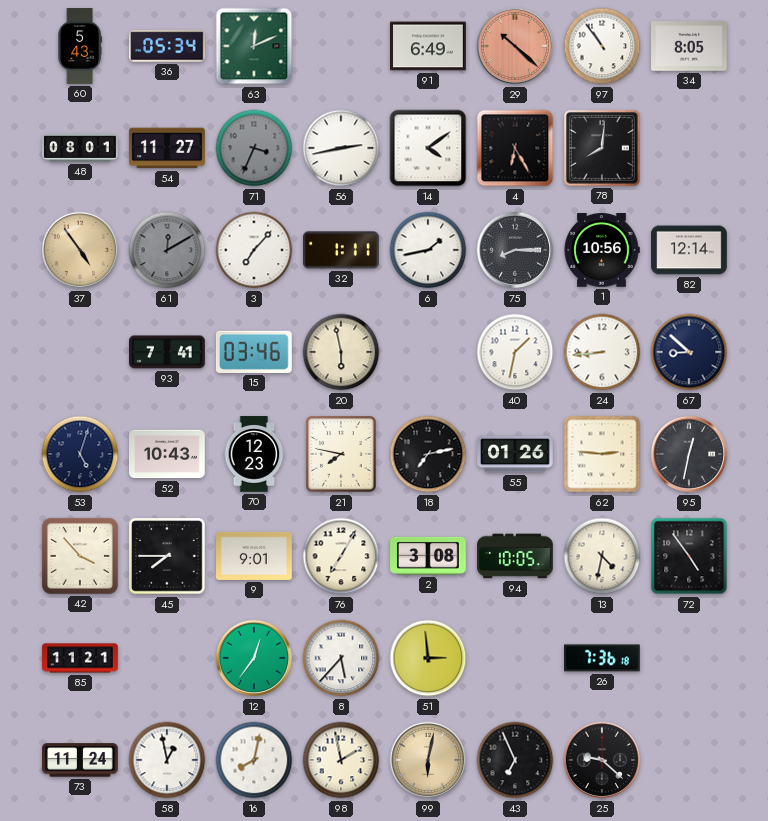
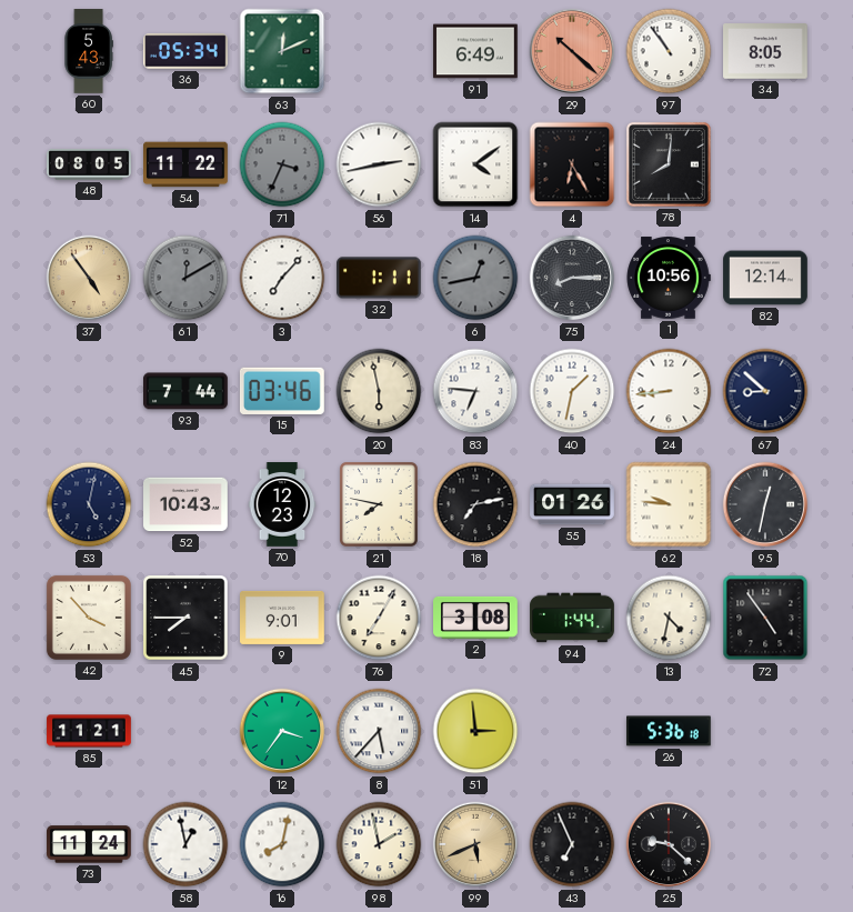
48: 08:01 -> 08:05
54: 11:27 -> 11:22
6: 1:43 -> 12:43
6 dial: white -> grey
93: 7:41 -> 7:44
83: none -> 6:46
53: 5:03 -> 5:02
62: 2:46 -> 9:46
94: 10:05 -> 1:44
12: 12:36 -> 3:36
26: 7:36 -> 5:36
99: 6:02 -> 5:41
